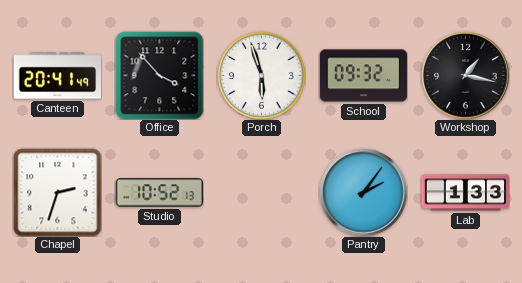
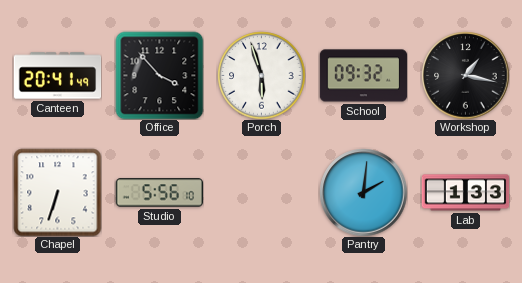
Chapel: 2:33 -> 6:33
Studio: 10:52 -> 5:56
Pantry: 2:06 -> 2:01
